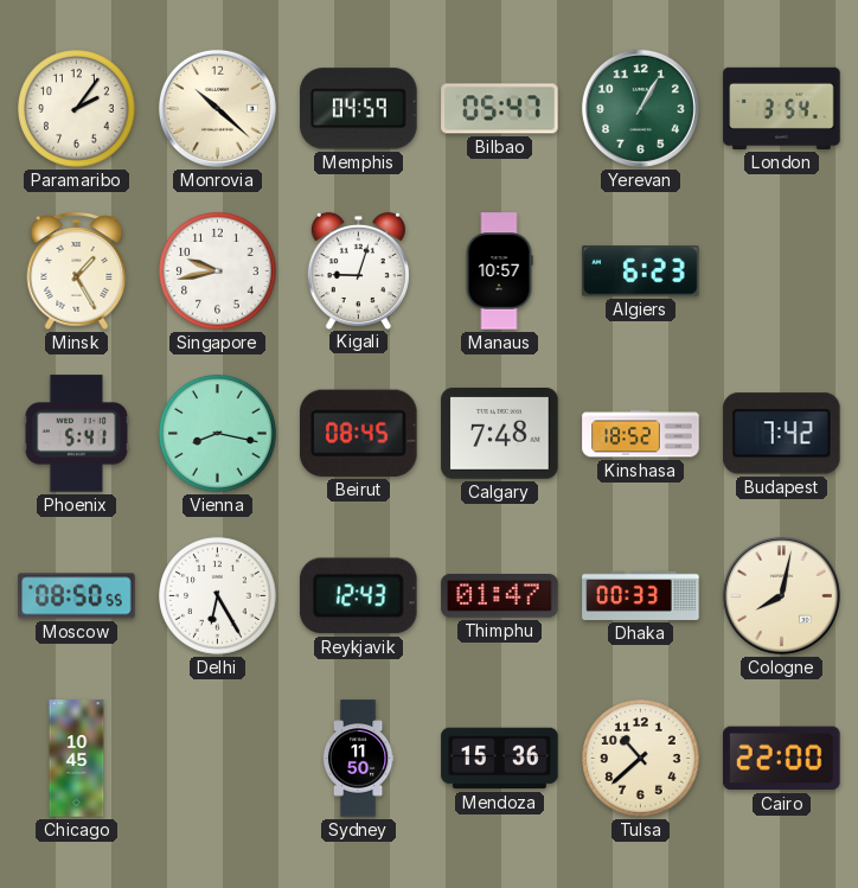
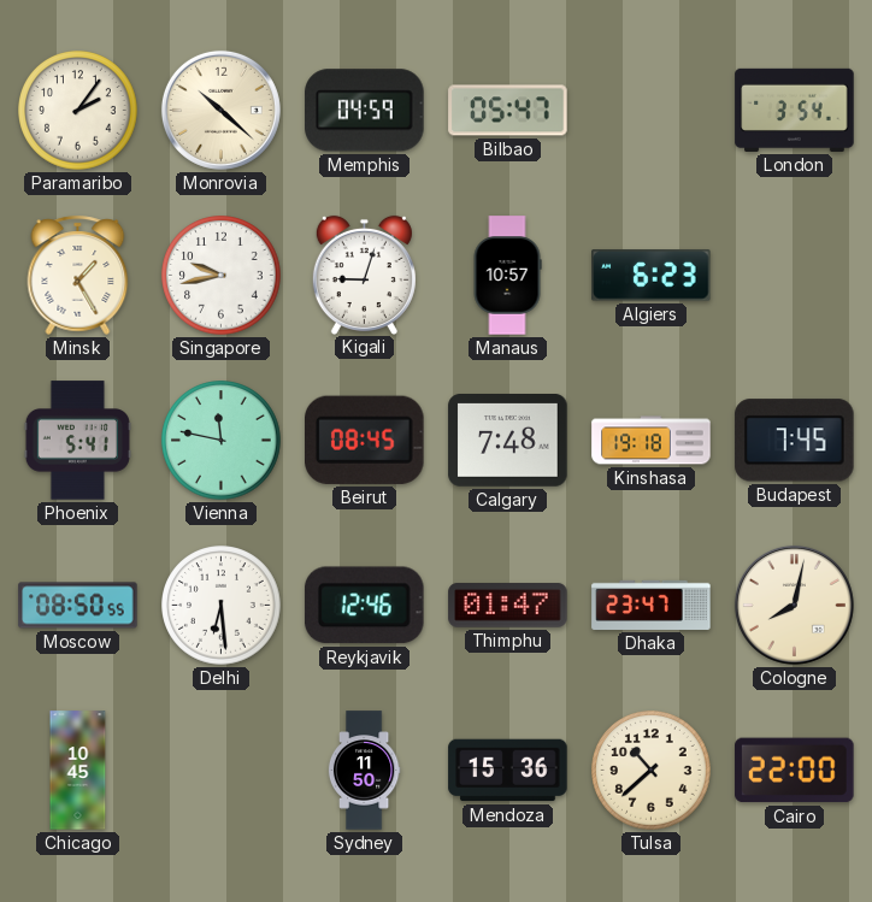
Yerevan: 1:05 -> none
Vienna: 8:17 -> 11:47
Kinshasa: 18:52 -> 19:18
Budapest: 7:42 -> 7:45
Delhi: 6:25 -> 6:29
Reykjavik: 12:43 -> 12:46
Dhaka: 00:33 -> 23:47
